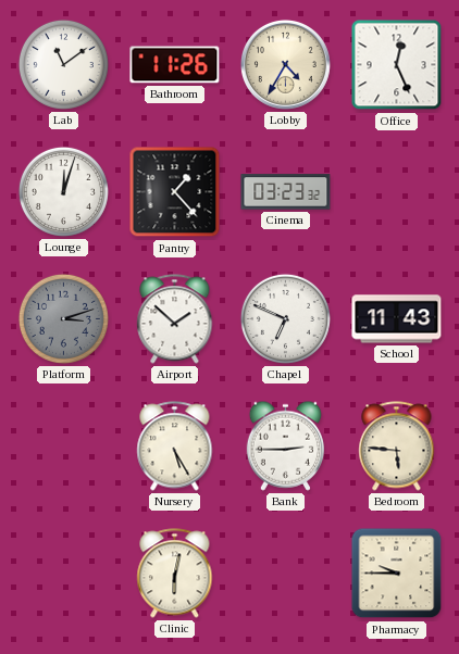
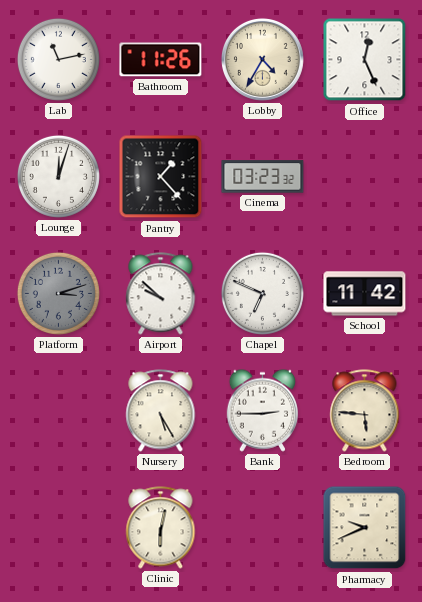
Lab: 11:09 -> 11:13
Airport: 1:52 -> 9:52
School: 11:43 -> 11:42
Pharmacy: 9:45 -> 9:41
